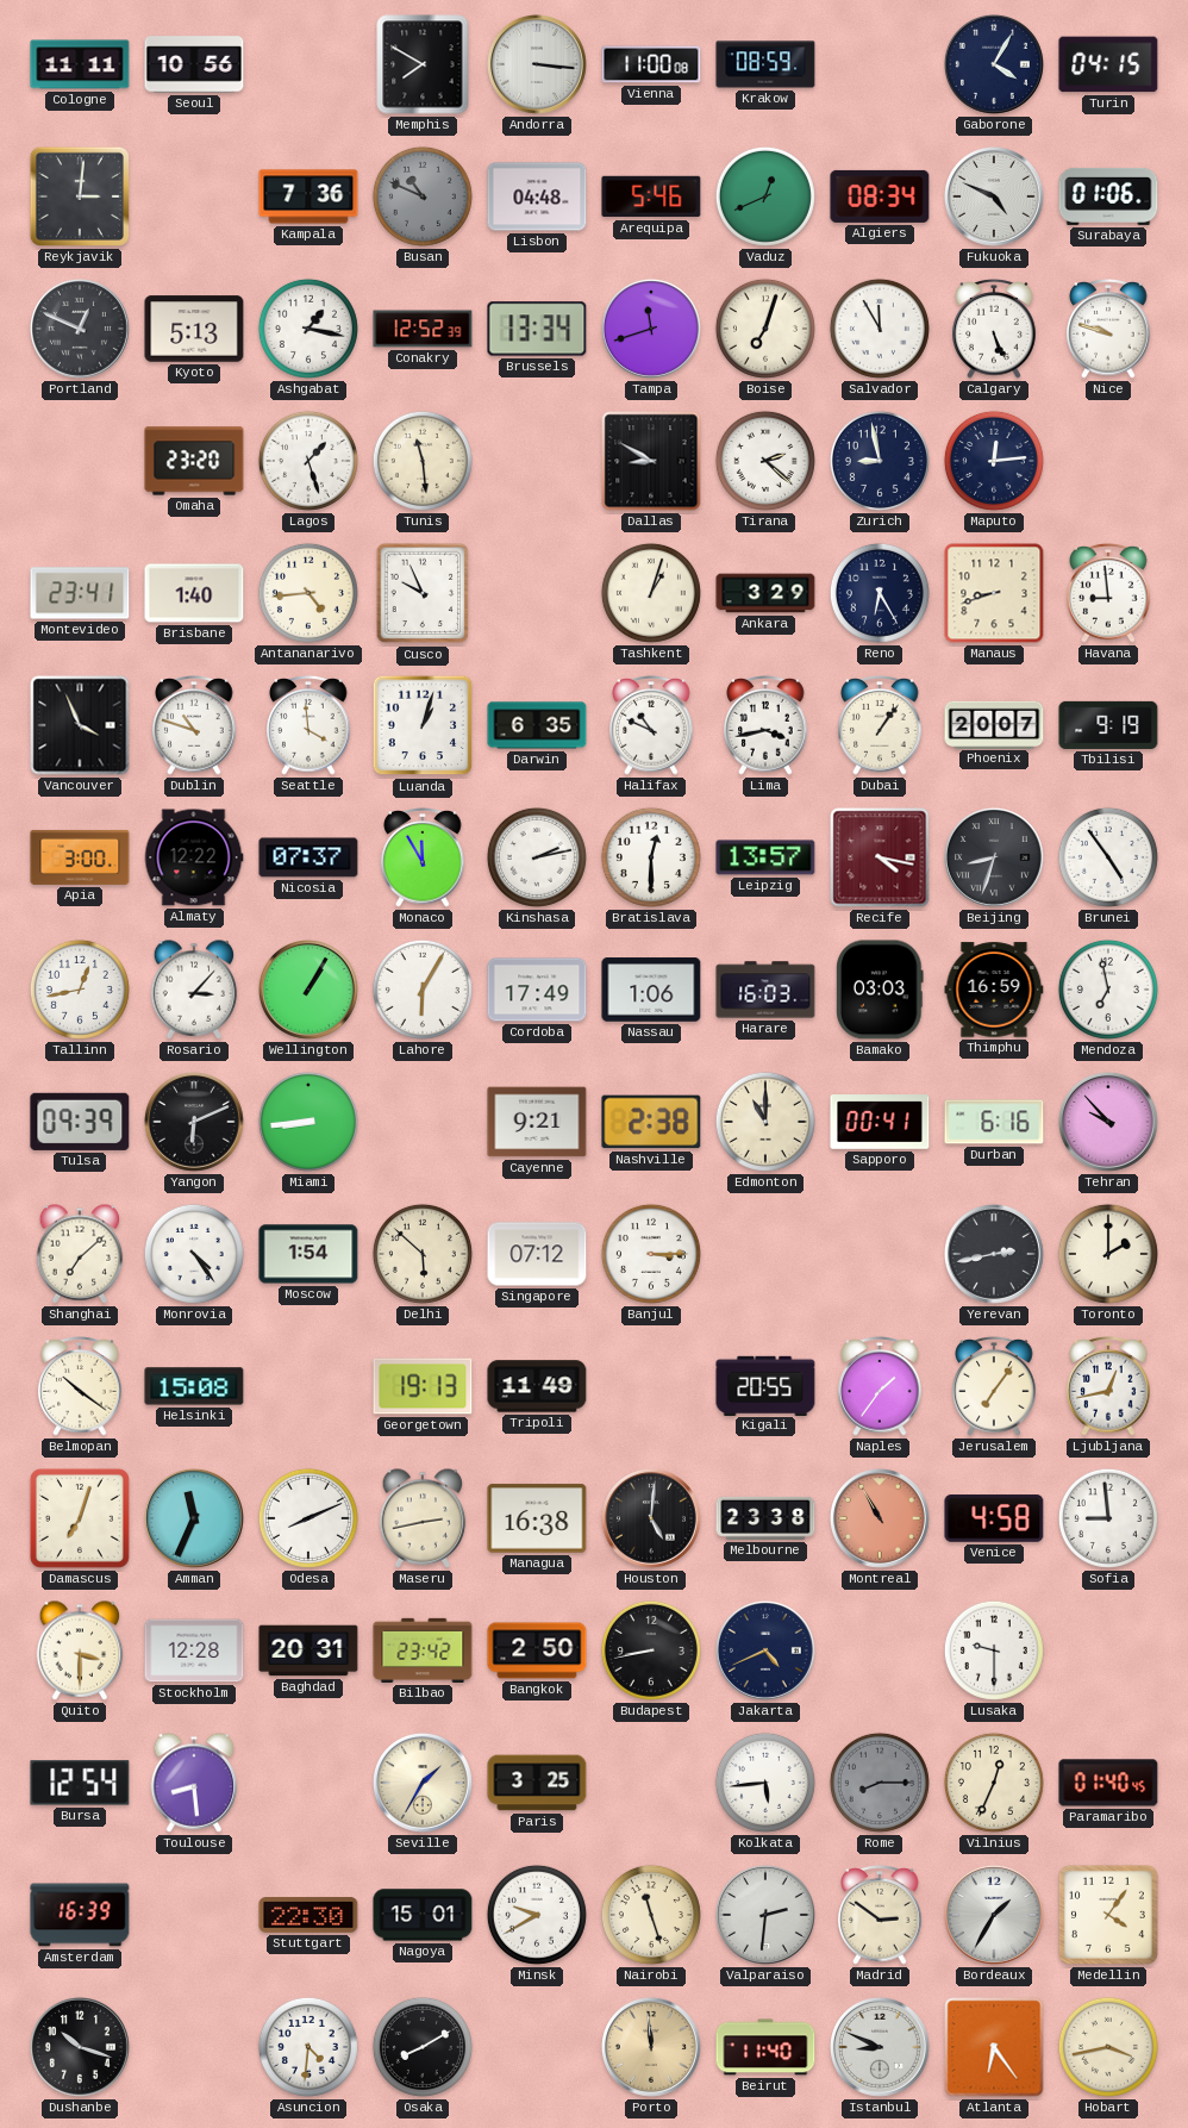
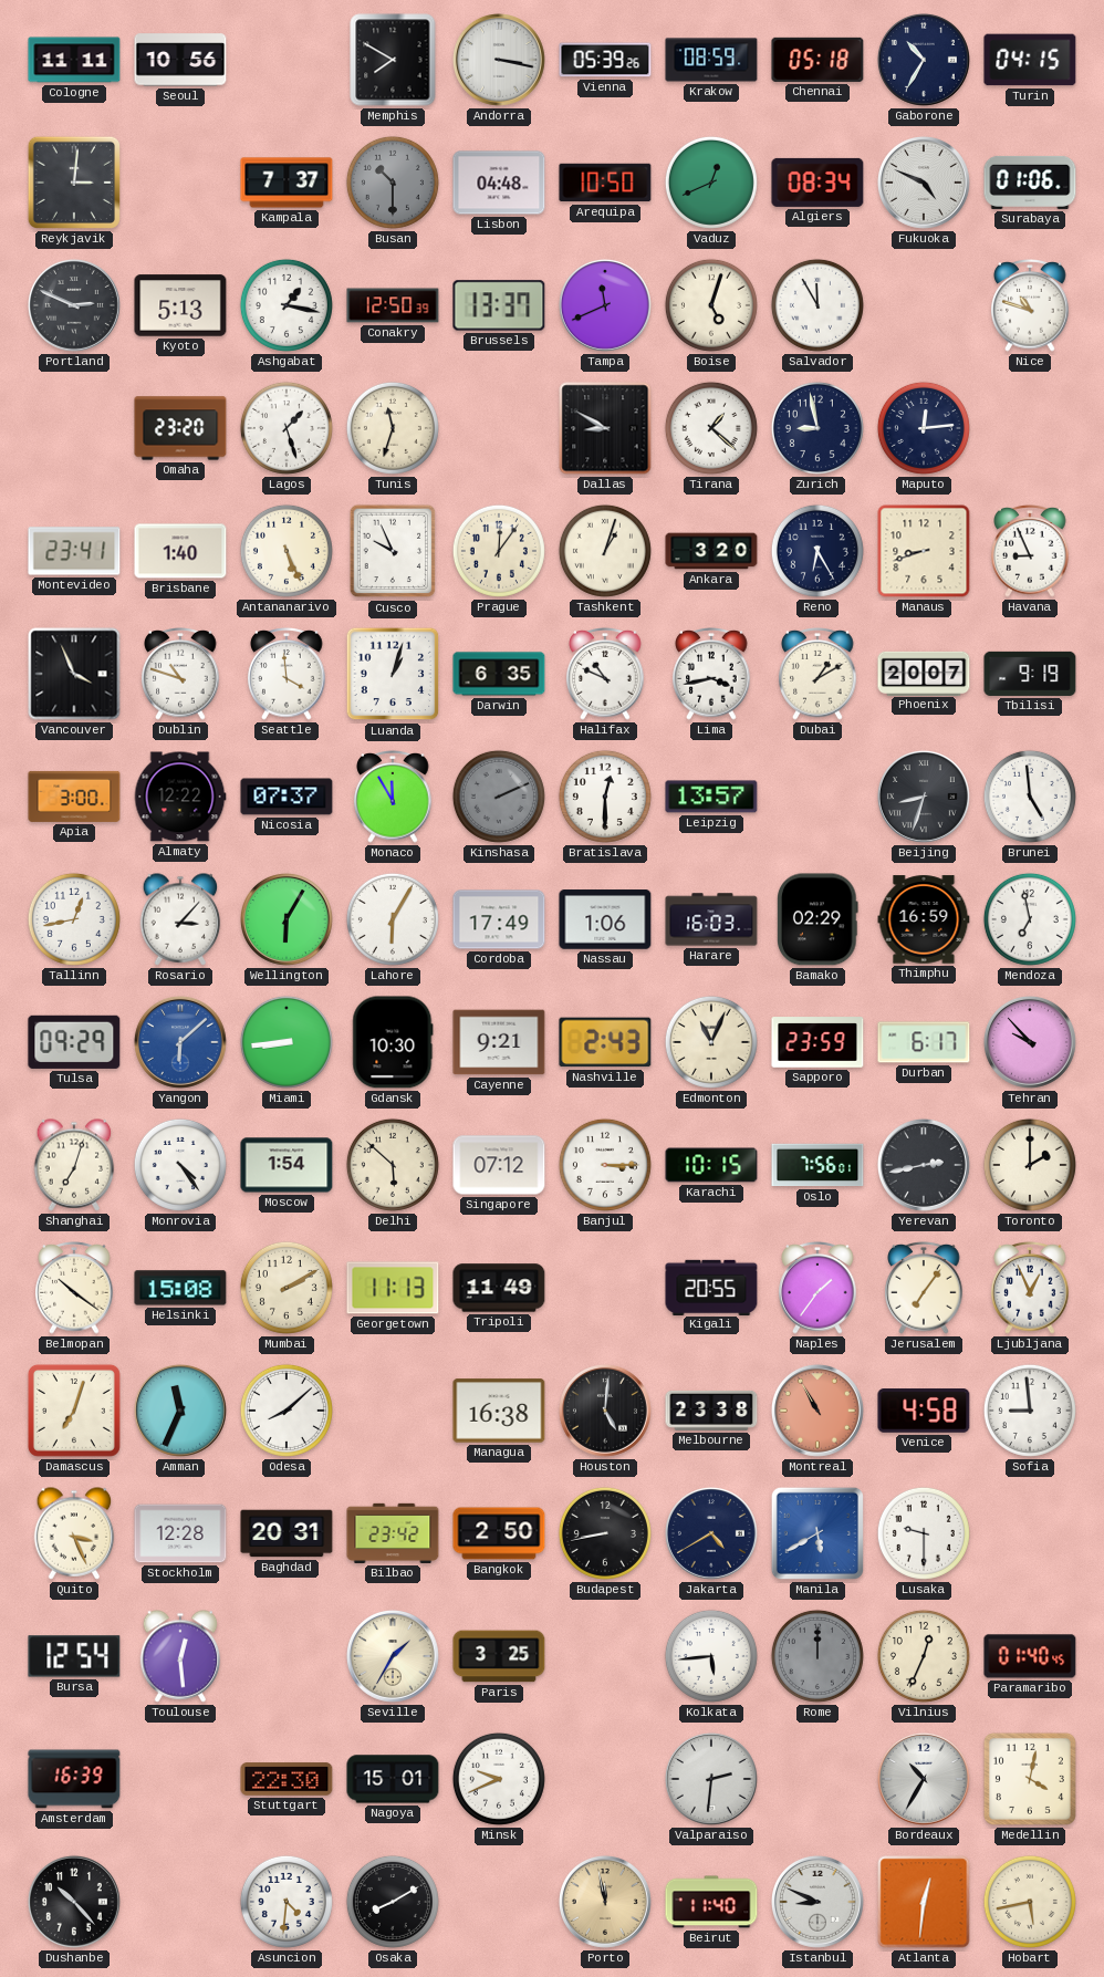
Andorra: 3:16 -> 3:17
Vienna: 11:00 -> 05:39
Chennai: none -> 05:18
Gaborone: 4:05 -> 10:35
Kampala: 7:36 -> 7:37
Busan: 10:49 -> 10:30
Arequipa: 5:46 -> 10:50
Portland: 12:49 -> 2:49
Conakry: 12:52 -> 12:50
Brussels: 13:34 -> 13:37
Tampa: 11:42 -> 11:41
Boise: 7:03 -> 5:03
Calgary: 5:26 -> none
Nice: 9:48 -> 10:48
Tunis: 11:29 -> 11:33
Tirana: 2:22 -> 1:22
Antananarivo: 4:44 -> 5:26
Prague: none -> 12:06
Ankara: 3:29 -> 3:20
Havana: 8:59 -> 8:56
Dubai: 1:06 -> 1:10
Kinshasa: 2:13 -> 2:11
Kinshasa dial: white -> grey
Recife: 4:17 -> none
Brunei: 4:54 -> 4:59
Wellington: 1:05 -> 6:05
Bamako: 03:03 -> 02:29
Tulsa: 09:39 -> 09:29
Yangon: 6:11 -> 6:08
Yangon dial: black -> blue
Gdansk: none -> 10:30
Nashville: 2:38 -> 2:43
Edmonton: 11:00 -> 11:04
Sapporo: 00:41 -> 23:59
Durban: 6:16 -> 6:17
Shanghai: 7:08 -> 7:03
Karachi: none -> 10:15
Oslo: none -> 7:56
Mumbai: none -> 2:10
Georgetown: 19:13 -> 11:13
Ljubljana: 12:43 -> 12:56
Odesa: 8:11 -> 8:08
Maseru: 2:43 -> none
Quito: 3:30 -> 3:26
Jakarta: 4:41 -> 4:40
Manila: none -> 5:40
Toulouse: 8:29 -> 12:29
Rome: 8:15 -> 12:00
Minsk: 9:40 -> 9:41
Nairobi: 11:27 -> none
Madrid: 2:51 -> none
Bordeaux: 1:35 -> 10:35
Medellin: 4:06 -> 4:02
Dushanbe: 10:18 -> 10:23
Porto: 11:59 -> 11:58
Atlanta: 6:24 -> 12:31
Hobart: 3:43 -> 5:43
